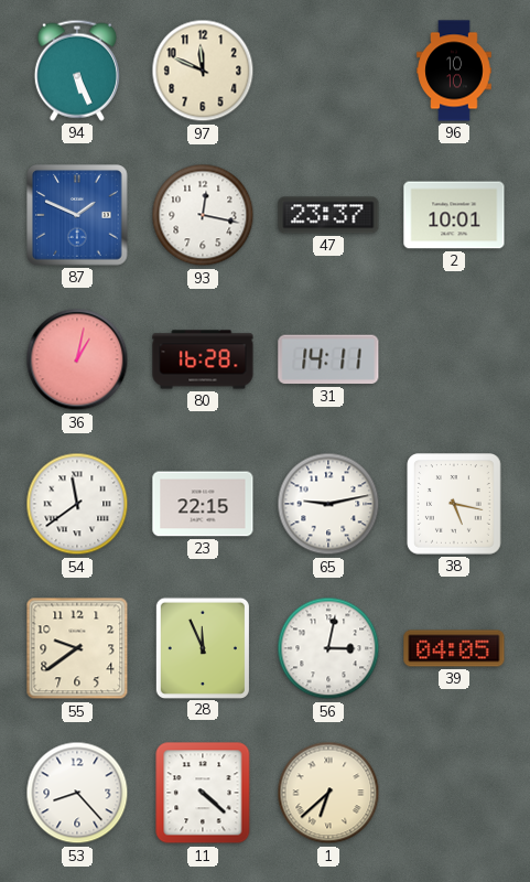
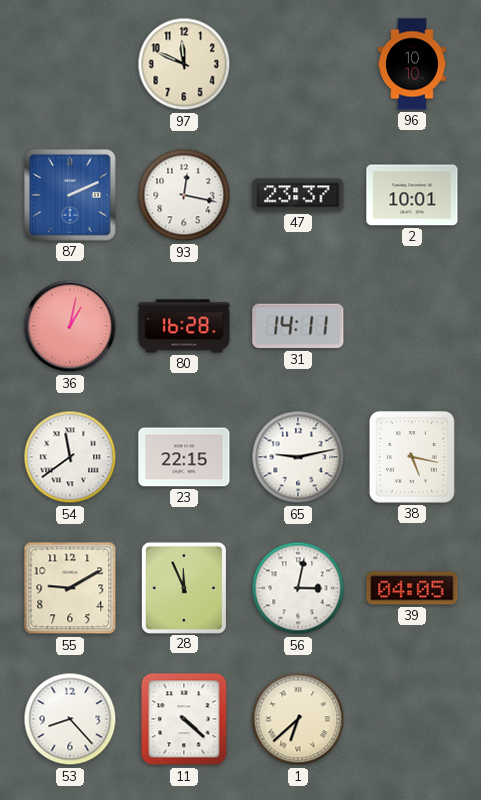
94: 5:26 -> none
87: 1:49 -> 2:11
55: 9:39 -> 9:10
